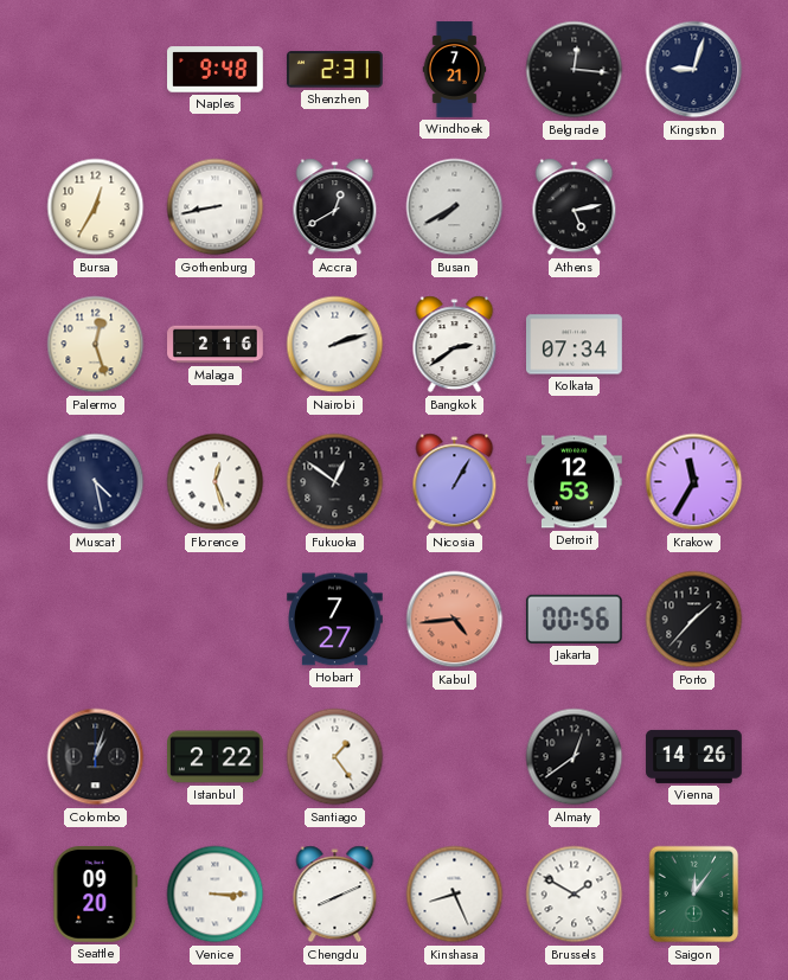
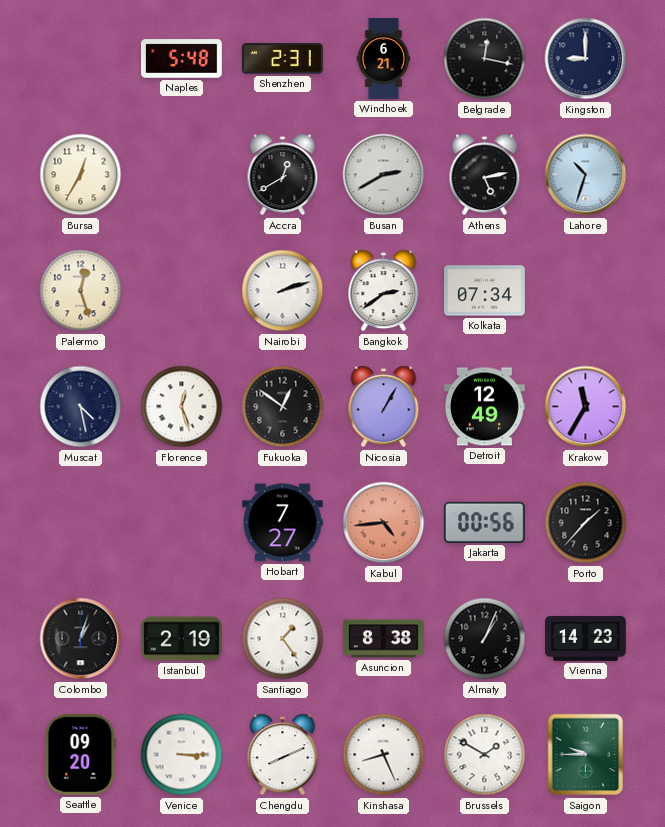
Naples: 9:48 -> 5:48
Windhoek: 7:21 -> 6:21
Belgrade: 12:16 -> 12:17
Kingston: 9:03 -> 9:00
Gothenburg: 8:43 -> none
Busan: 7:40 -> 2:40
Lahore: none -> 10:33
Malaga: 2:16 -> none
Detroit: 12:53 -> 12:49
Istanbul: 2:22 -> 2:19
Asuncion: none -> 8:38
Almaty: 12:39 -> 1:04
Vienna: 14:26 -> 14:23
Saigon: 12:06 -> 9:45
